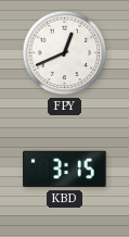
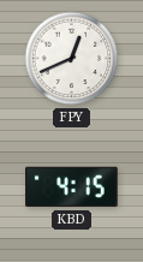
KBD: 3:15 -> 4:15
